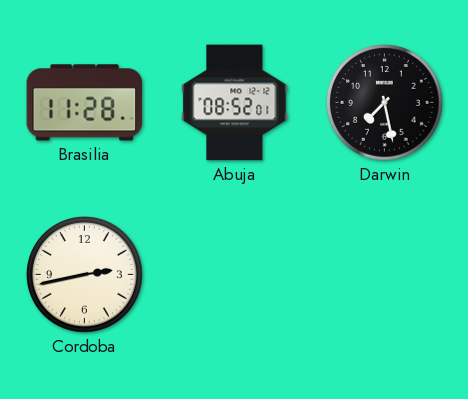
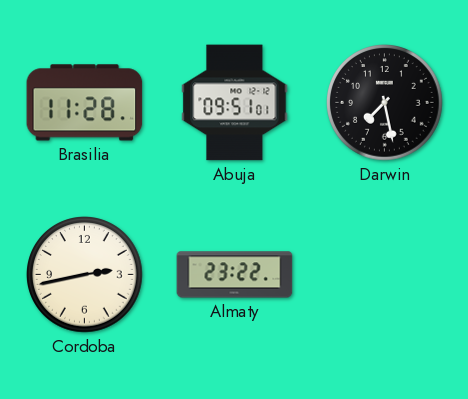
Abuja: 08:52 -> 09:51
Almaty: none -> 23:22
